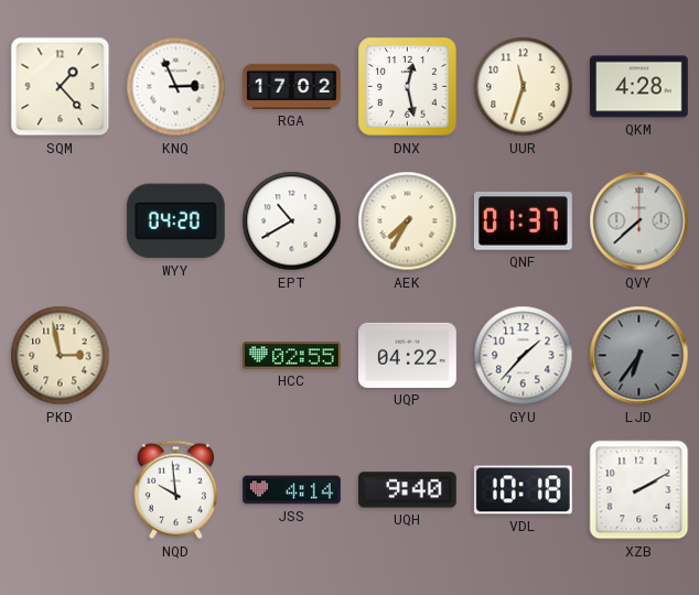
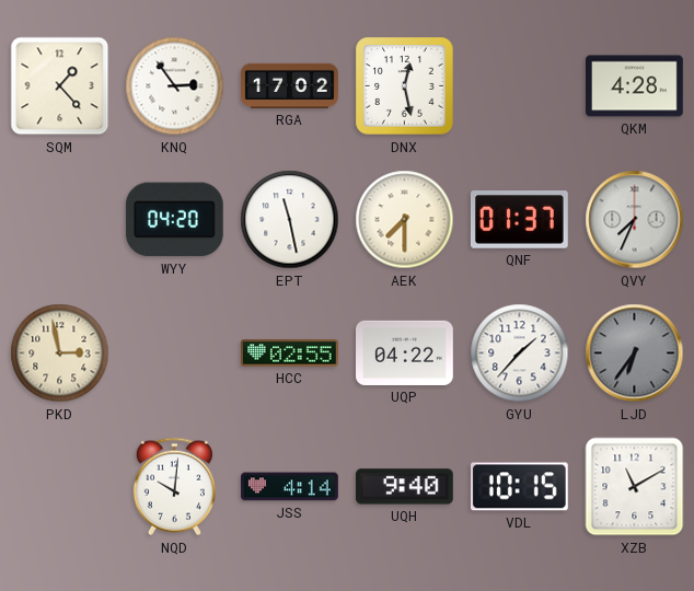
KNQ: 2:56 -> 2:54
UUR: 11:33 -> none
EPT: 10:40 -> 11:28
AEK: 7:35 -> 7:30
QVY: 7:38 -> 7:34
NQD: 9:59 -> 10:01
VDL: 10:18 -> 10:15
XZB: 2:10 -> 11:10
